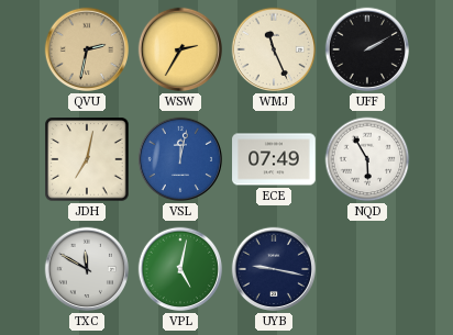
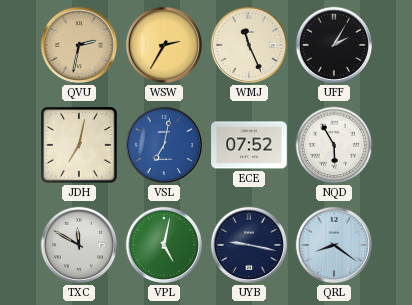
UFF: 2:10 -> 2:05
VSL: 12:02 -> 7:02
ECE: 07:49 -> 07:52
QRL: none -> 8:21
